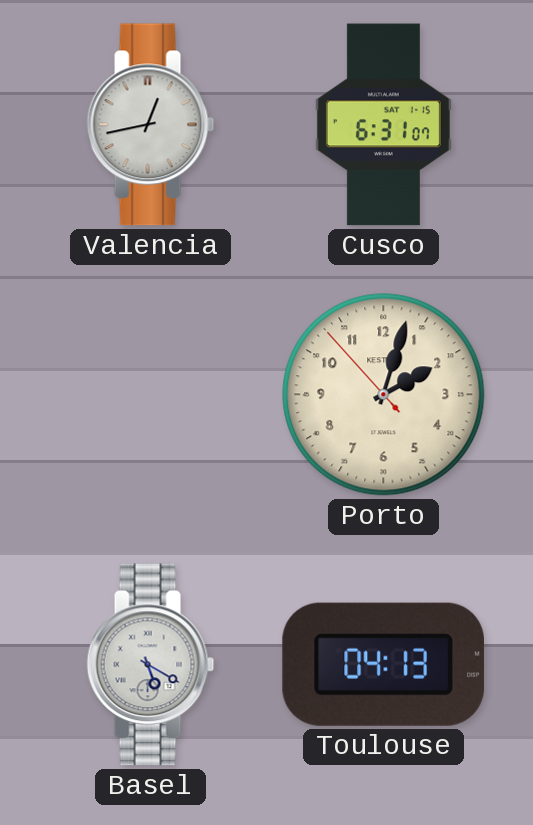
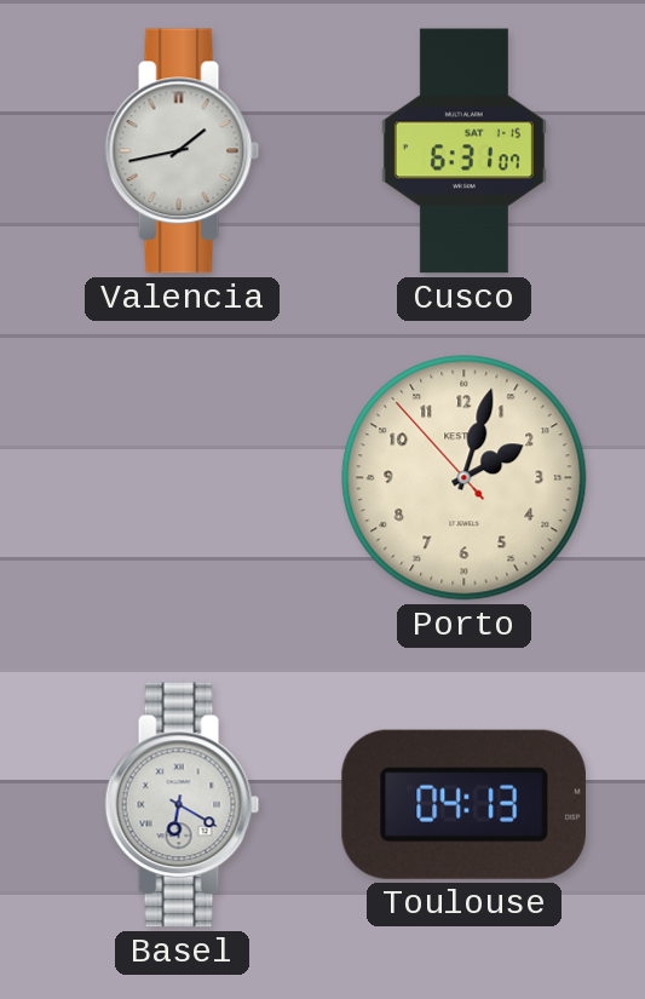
Valencia: 12:43 -> 1:43
Basel: 5:20 -> 6:20
